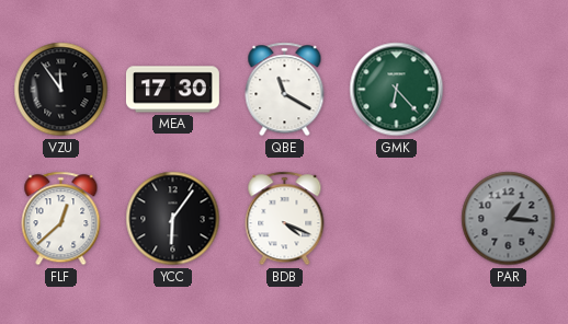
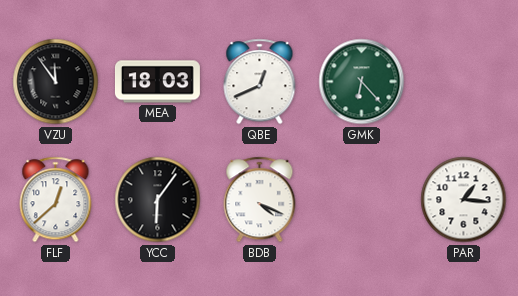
MEA: 17:30 -> 18:03
QBE: 11:20 -> 12:41
PAR dial: grey -> white
